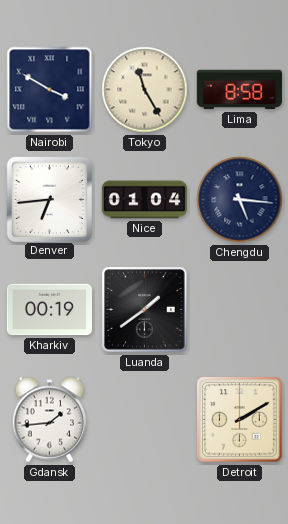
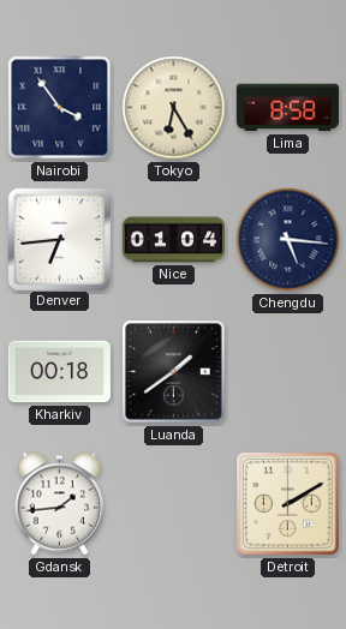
Nairobi: 3:50 -> 3:54
Tokyo: 11:25 -> 6:25
Kharkiv: 00:19 -> 00:18
